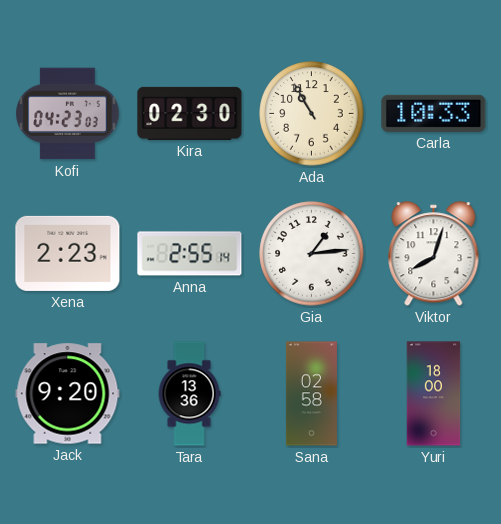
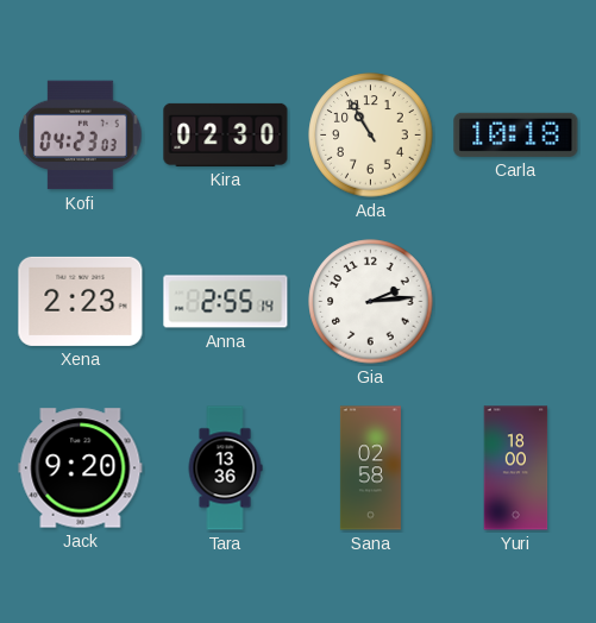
Carla: 10:33 -> 10:18
Gia: 1:14 -> 2:14
Viktor: 8:03 -> none
